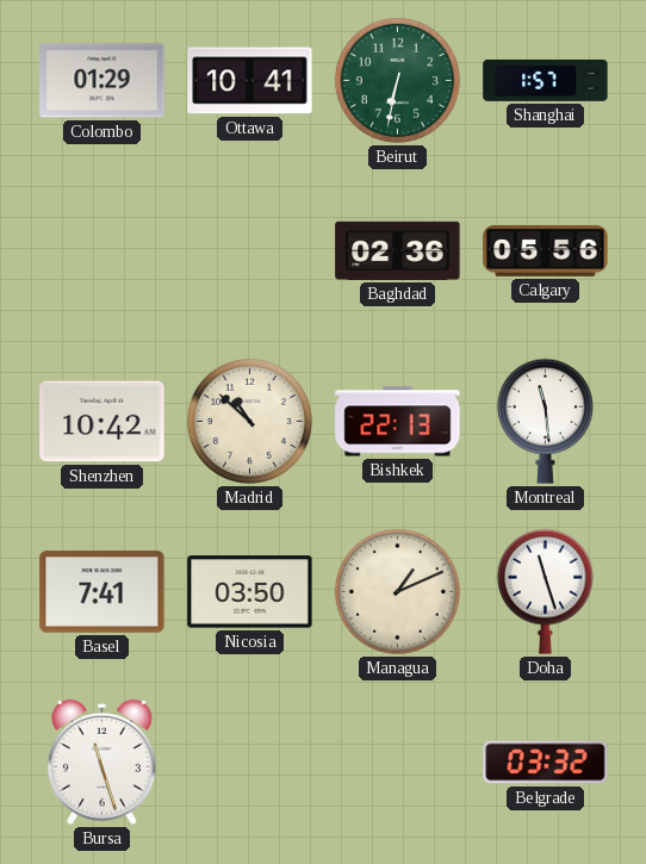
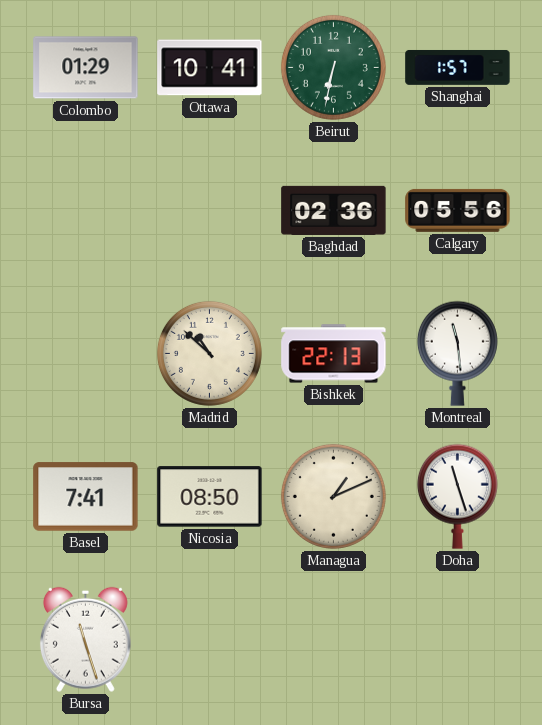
Shenzhen: 10:42 -> none
Nicosia: 03:50 -> 08:50
Belgrade: 03:32 -> none
